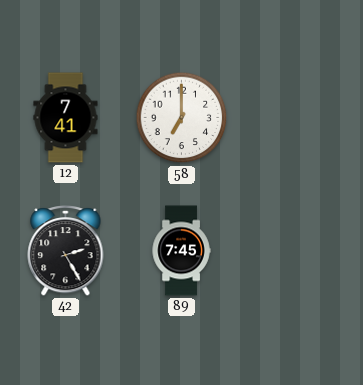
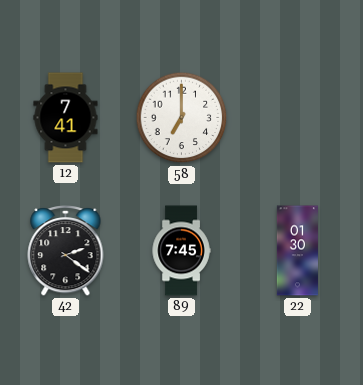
42: 2:25 -> 2:21
22: none -> 01:30
